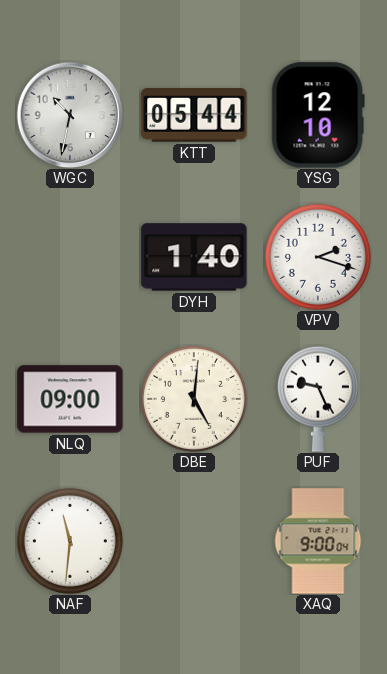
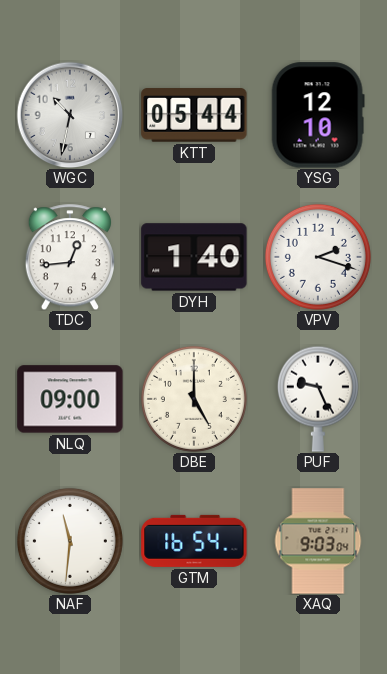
TDC: none -> 12:44
DBE: 5:01 -> 5:00
GTM: none -> 16:54
XAQ: 9:00 -> 9:03
